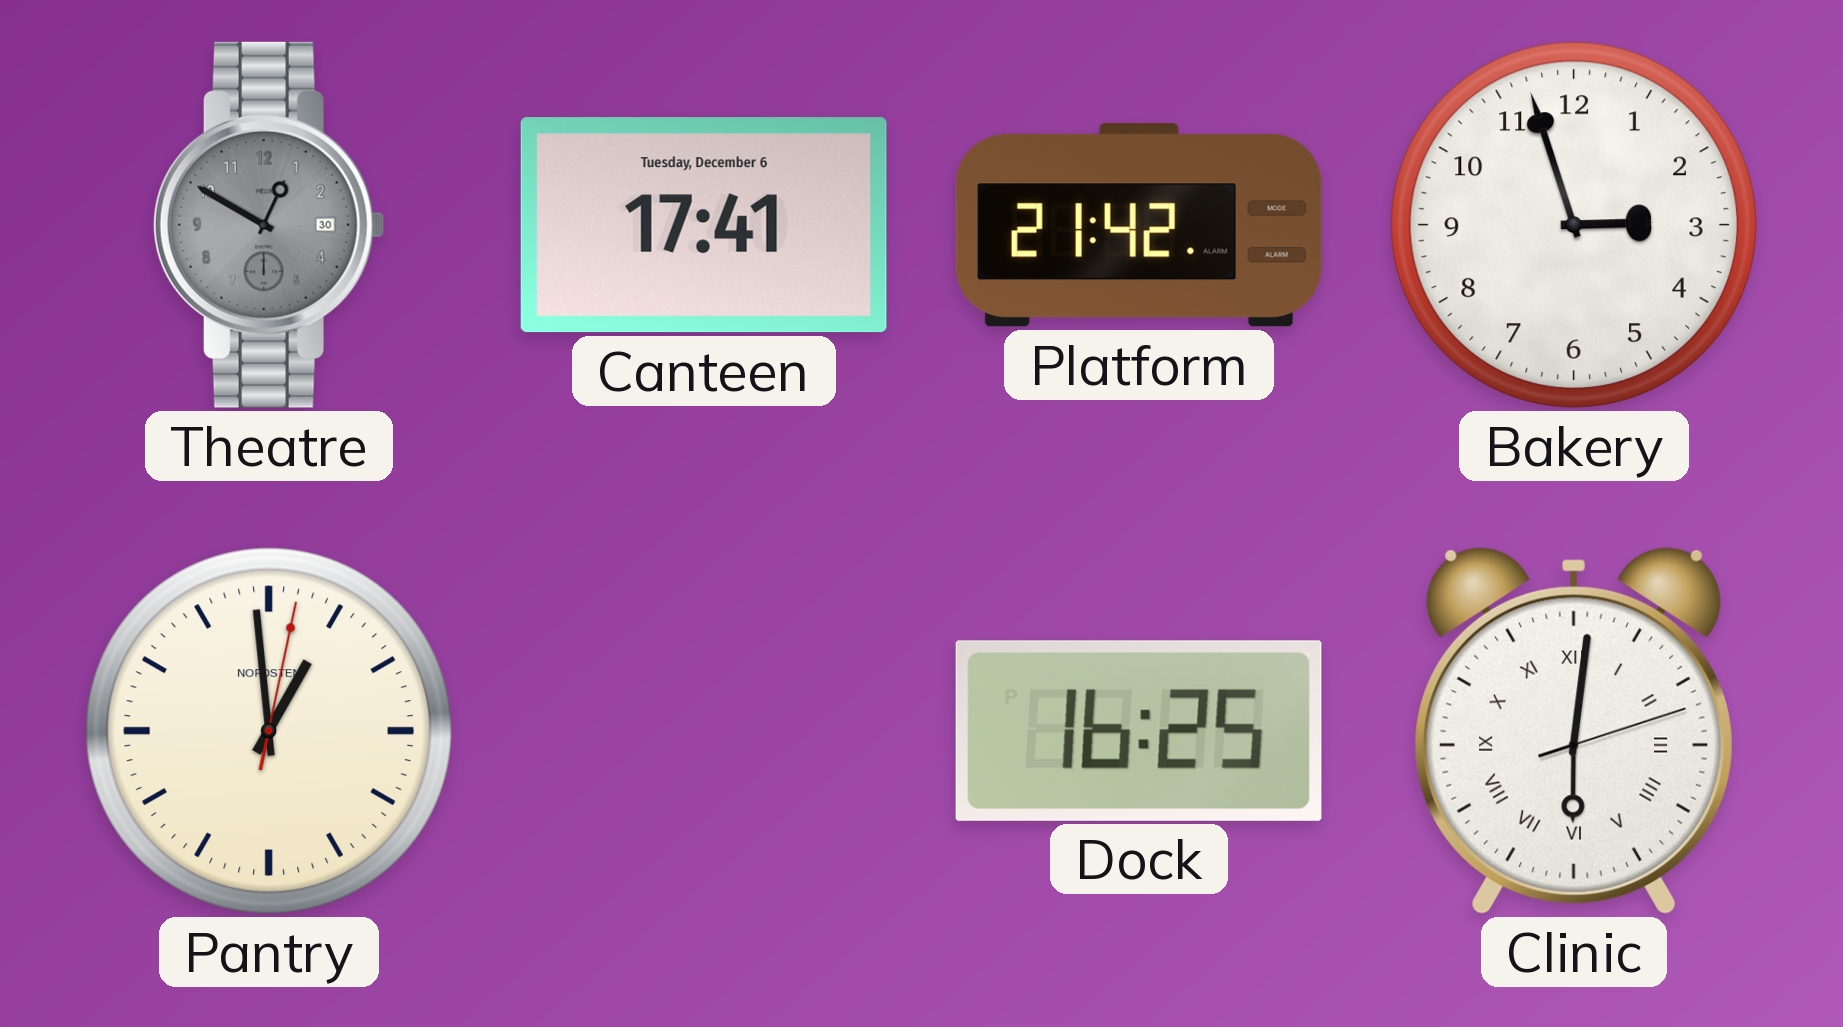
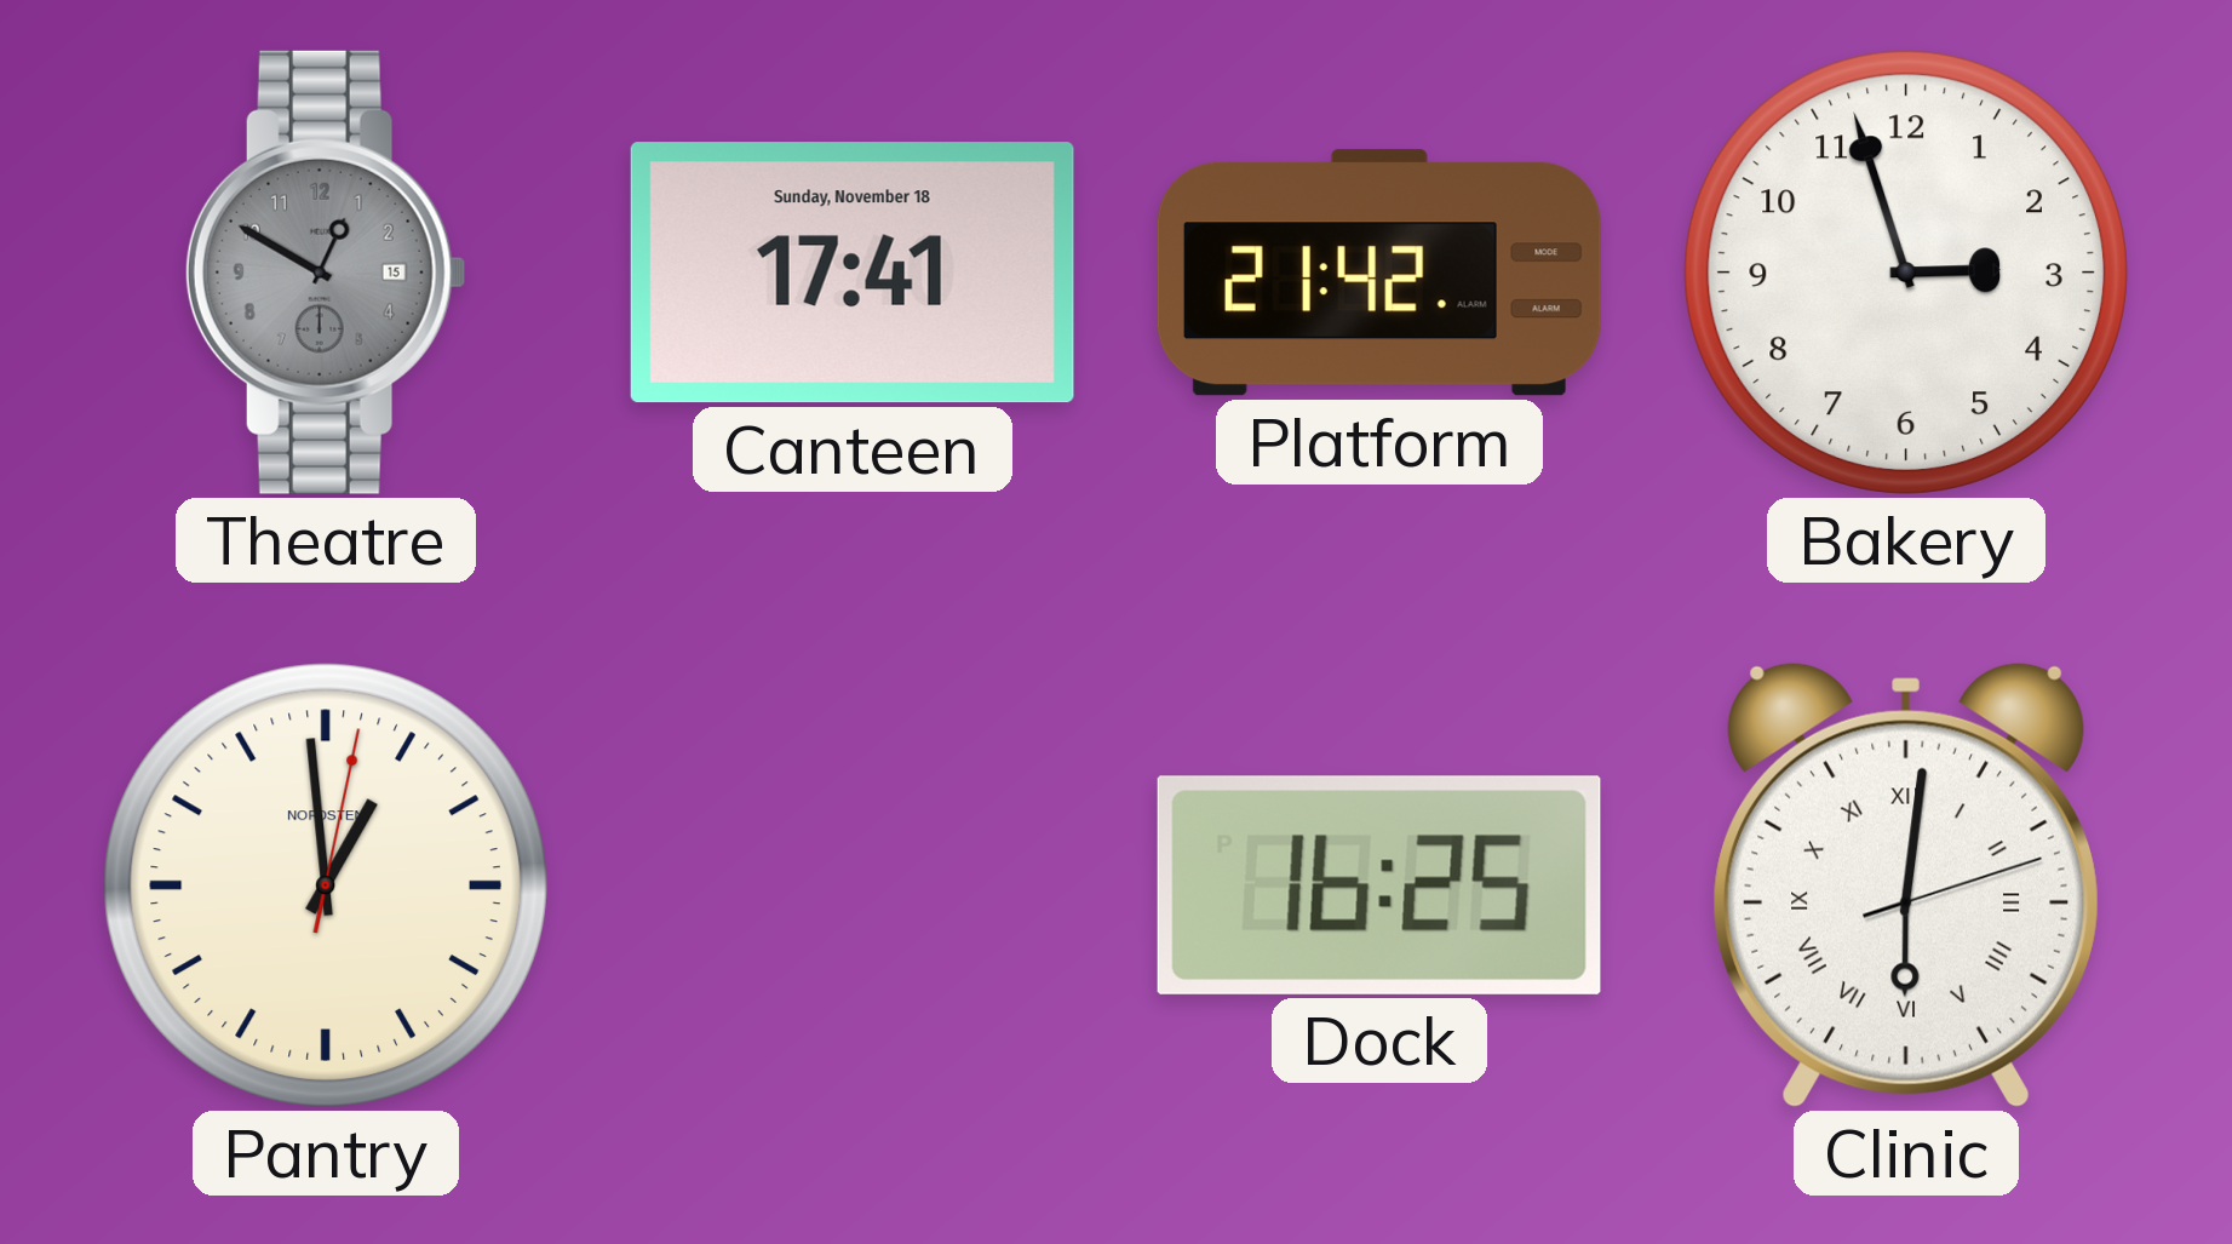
Theatre date: 30 -> 15
Canteen date: Tuesday, December 6 -> Sunday, November 18
